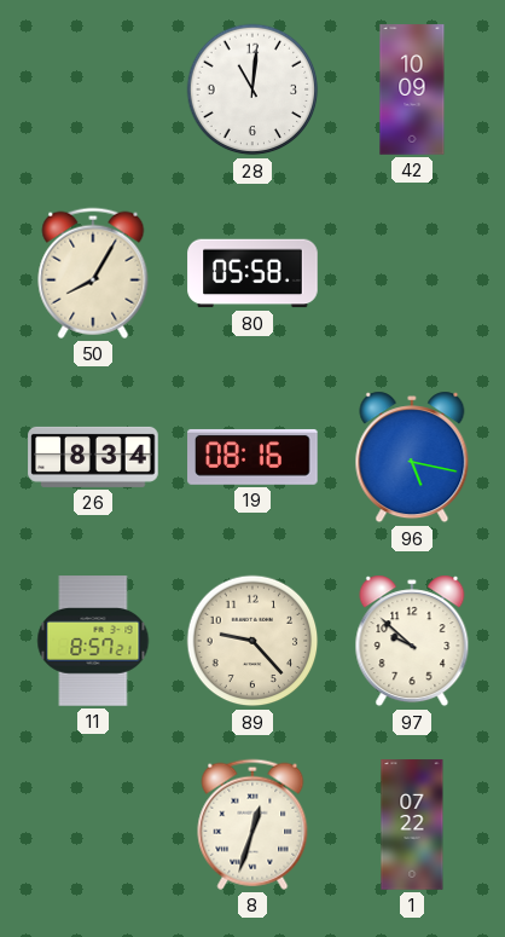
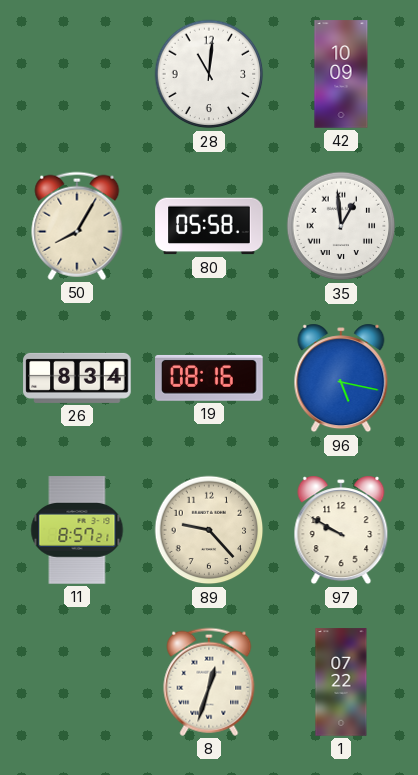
35: none -> 12:59
97: 9:52 -> 9:50
